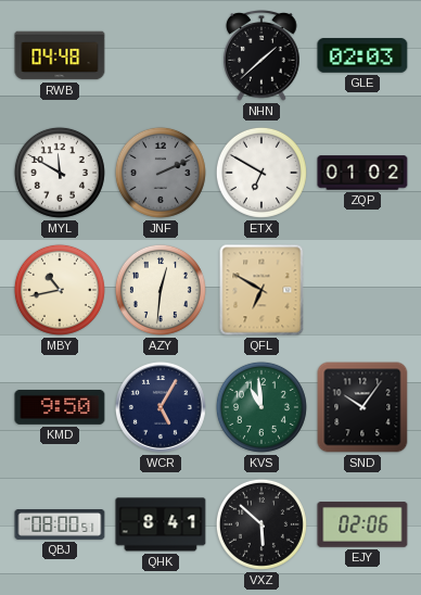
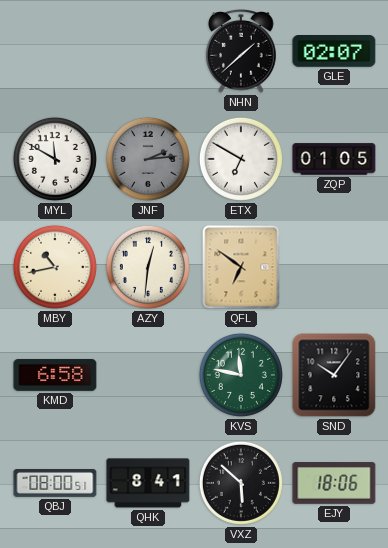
RWB: 04:48 -> none
GLE: 02:03 -> 02:07
JNF: 2:11 -> 2:14
ZQP: 01:02 -> 01:05
QFL: 6:50 -> 6:51
KMD: 9:50 -> 6:58
WCR: 5:05 -> none
KVS: 10:59 -> 11:47
EJY: 02:06 -> 18:06
